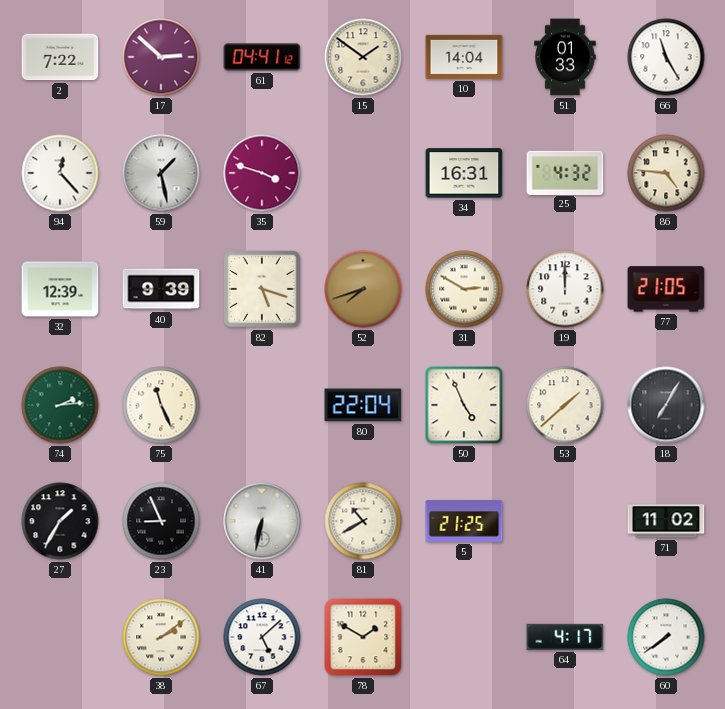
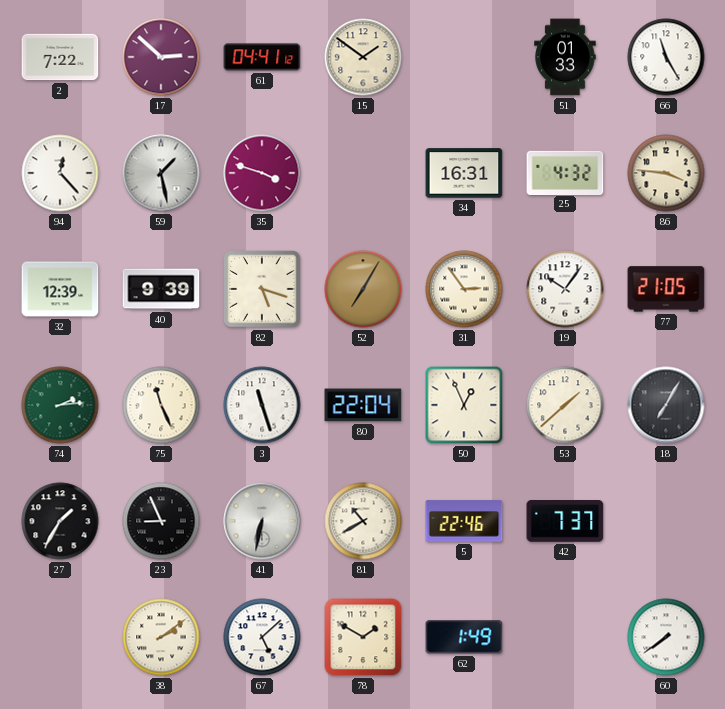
10: 14:04 -> none
86: 4:46 -> 3:46
52: 7:42 -> 7:05
31: 2:50 -> 2:54
19: 12:00 -> 10:06
3: none -> 11:27
50: 4:56 -> 12:56
5: 21:25 -> 22:46
42: none -> 7:37
71: 11:02 -> none
62: none -> 1:49
64: 4:17 -> none
